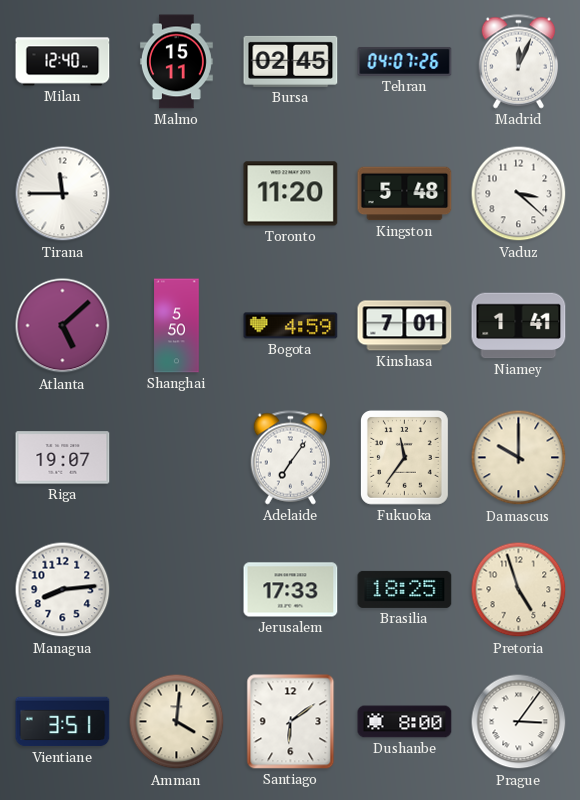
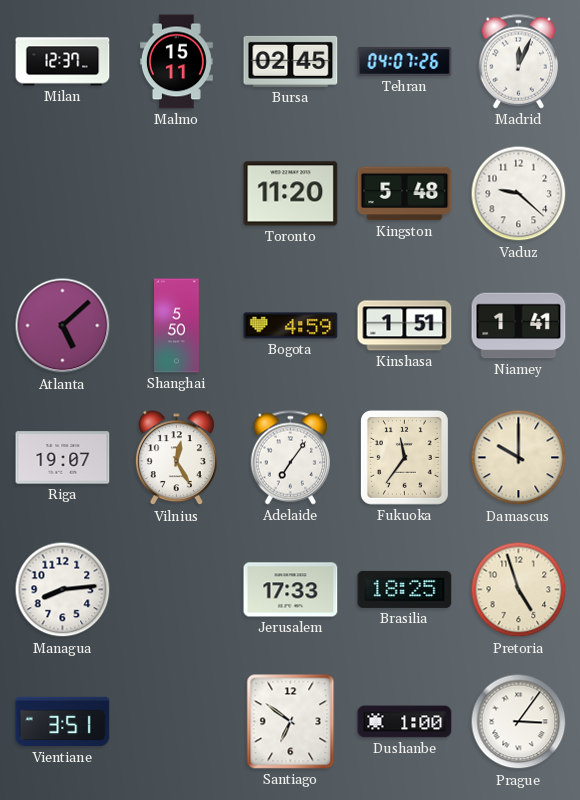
Milan: 12:40 -> 12:37
Tirana: 11:45 -> none
Vaduz: 3:22 -> 9:22
Kinshasa: 7:01 -> 1:51
Vilnius: none -> 12:25
Amman: 4:01 -> none
Santiago: 6:09 -> 6:51
Dushanbe: 8:00 -> 1:00
